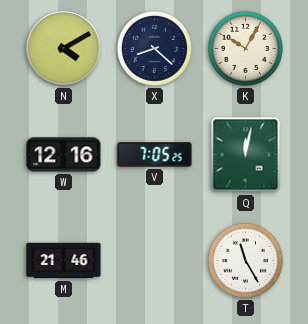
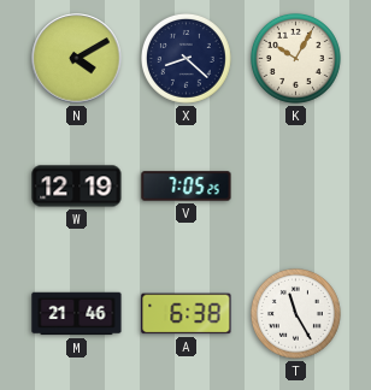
W: 12:16 -> 12:19
Q: 12:02 -> none
A: none -> 6:38
